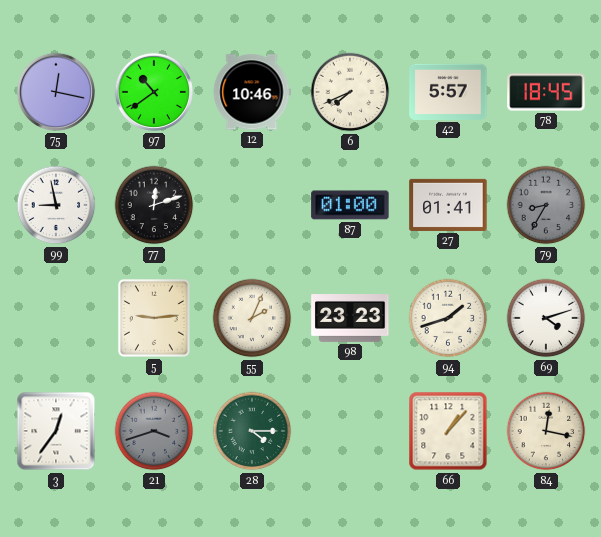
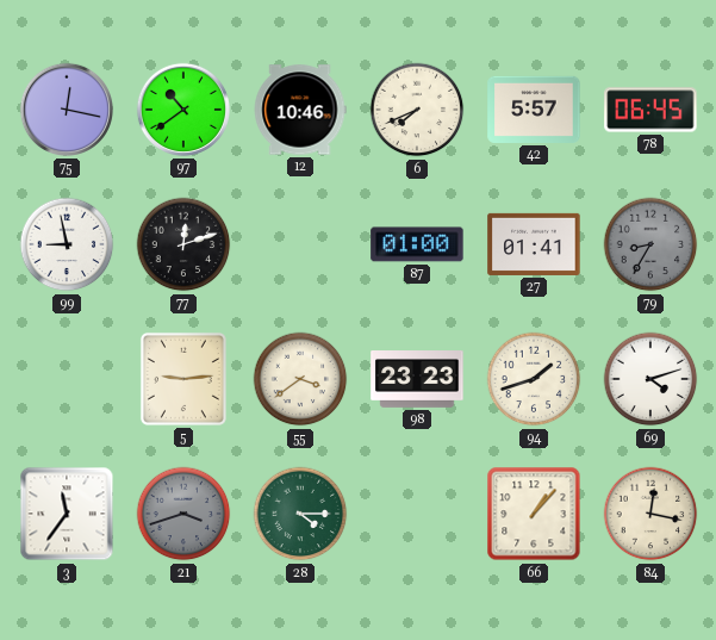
78: 18:45 -> 06:45
55: 2:04 -> 3:39
3: 12:36 -> 11:36
